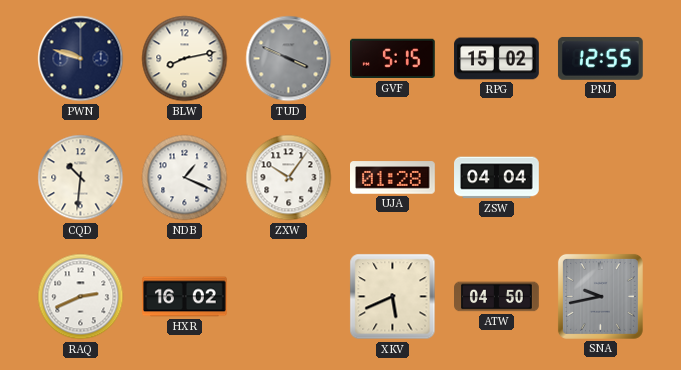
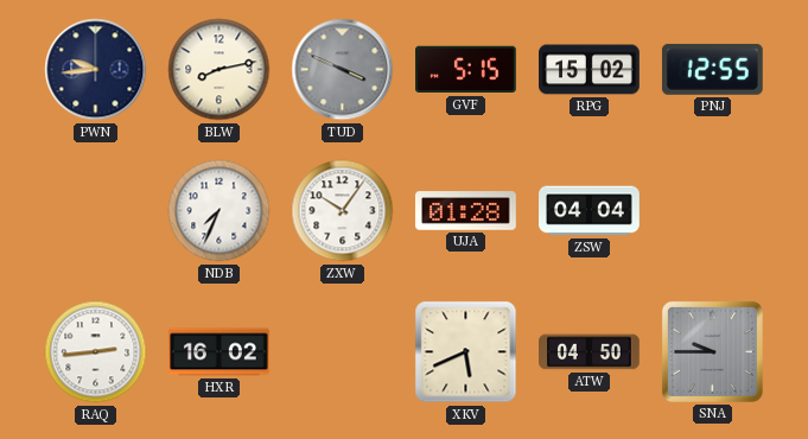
PWN: 9:48 -> 9:44
CQD: 10:31 -> none
NDB: 1:19 -> 7:34
RAQ: 2:41 -> 2:44
SNA: 9:43 -> 9:45
